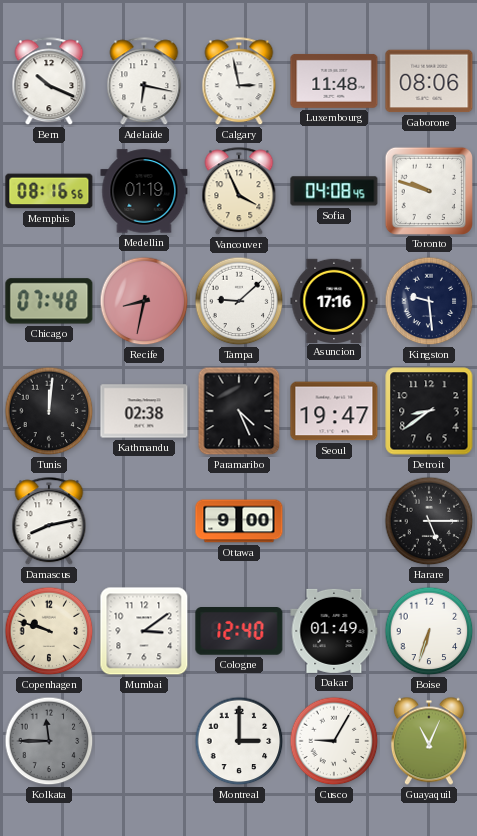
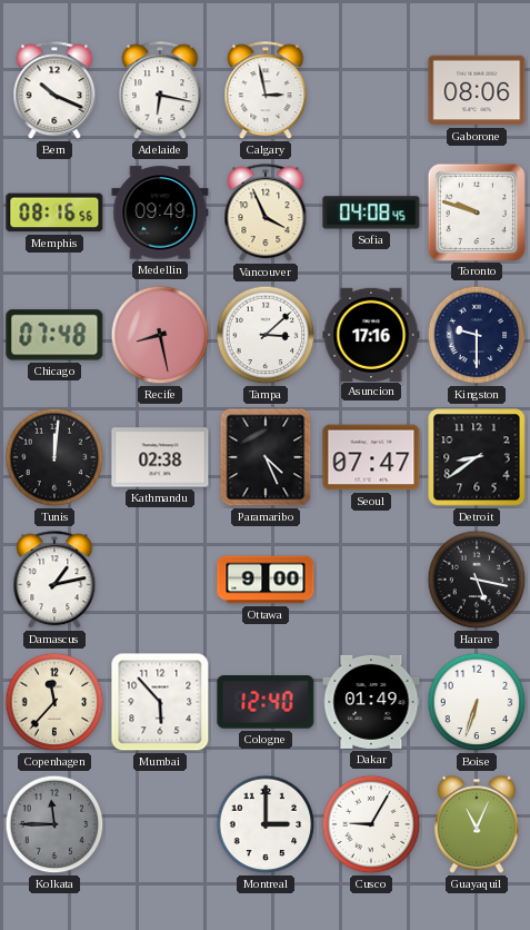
Luxembourg: 11:48 -> none
Medellin: 01:19 -> 09:49
Recife: 8:32 -> 8:28
Tampa: 9:08 -> 3:08
Kingston: 9:29 -> 9:30
Seoul: 19:47 -> 07:47
Damascus: 8:13 -> 1:13
Harare: 5:15 -> 5:17
Copenhagen: 9:48 -> 11:37
Mumbai: 3:09 -> 5:53
